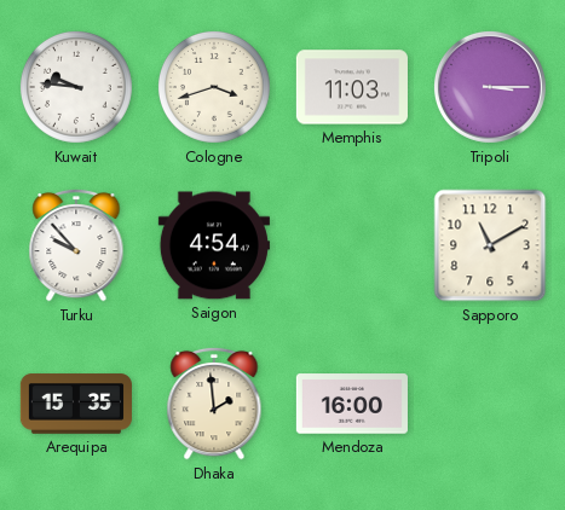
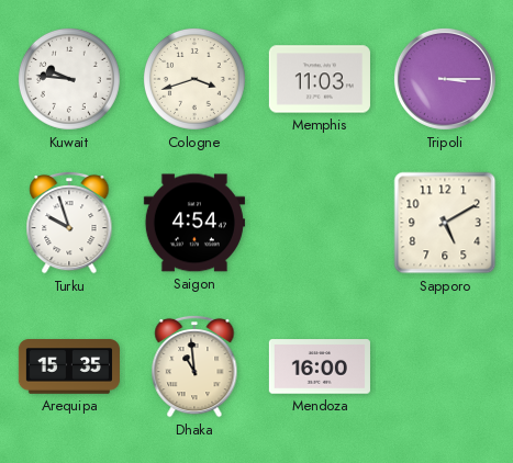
Turku: 9:53 -> 9:57
Sapporo: 11:10 -> 5:10
Dhaka: 1:59 -> 10:59
